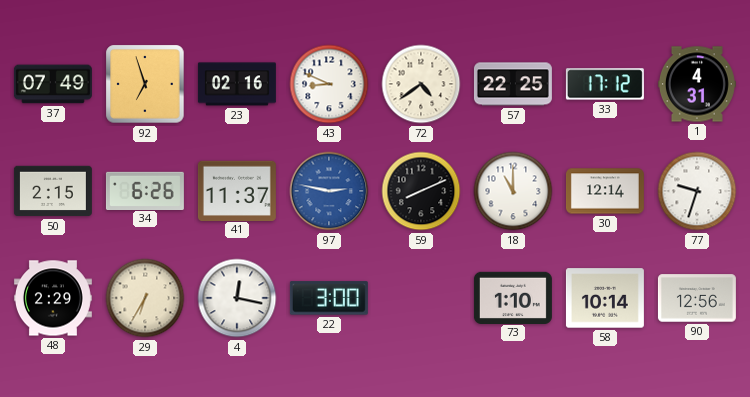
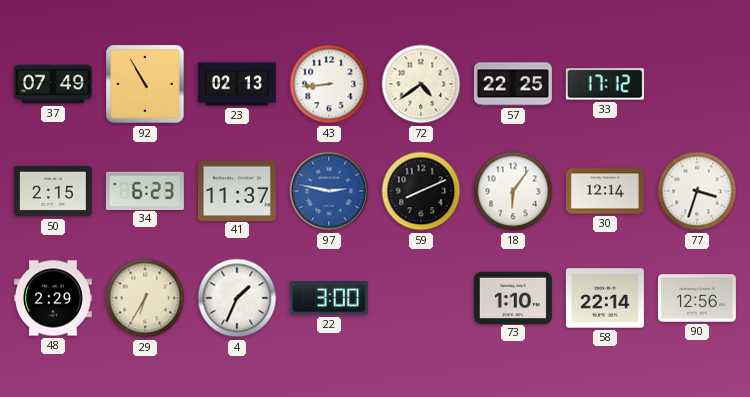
92: 6:57 -> 10:55
23: 02:16 -> 02:13
43: 8:49 -> 8:44
1: 4:31 -> none
34: 6:26 -> 6:23
18: 11:00 -> 6:06
77: 9:33 -> 3:33
4: 12:17 -> 1:34
58: 10:14 -> 22:14
